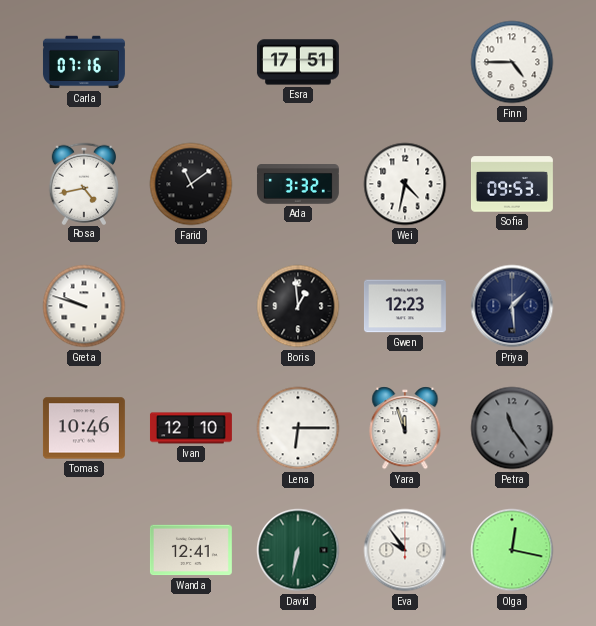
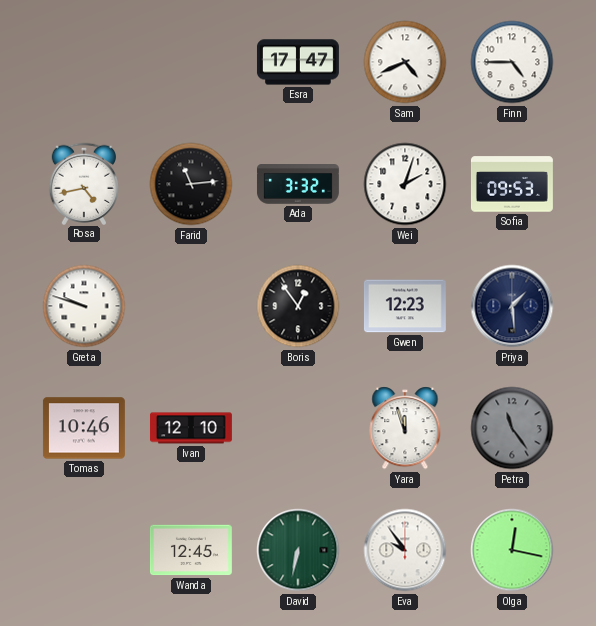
Carla: 07:16 -> none
Esra: 17:51 -> 17:47
Sam: none -> 4:41
Farid: 11:09 -> 11:14
Wei: 4:32 -> 2:03
Boris: 12:59 -> 12:54
Lena: 6:15 -> none
Wanda: 12:41 -> 12:45
